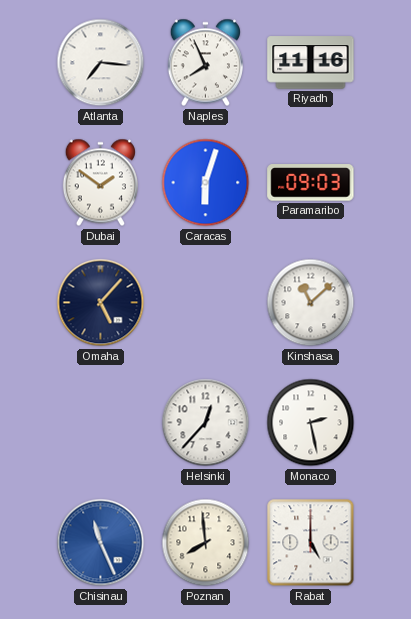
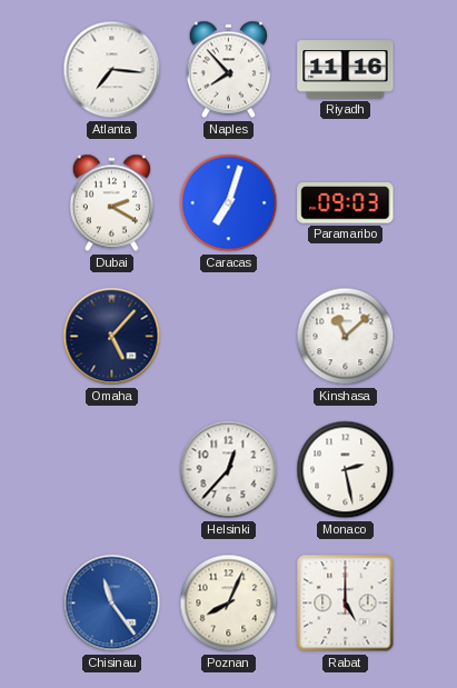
Naples: 7:56 -> 7:53
Dubai: 1:51 -> 2:20
Caracas: 6:03 -> 7:03
Chisinau: 11:26 -> 11:24
Poznan: 7:59 -> 8:04
